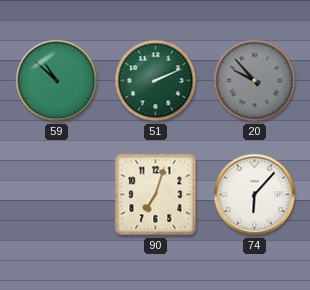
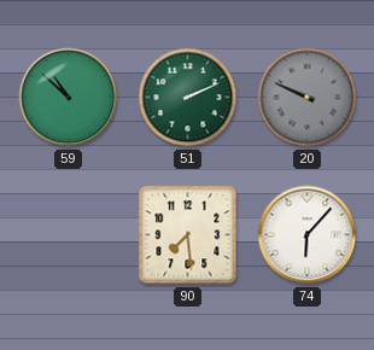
20: 9:53 -> 9:49
90: 7:03 -> 7:29
